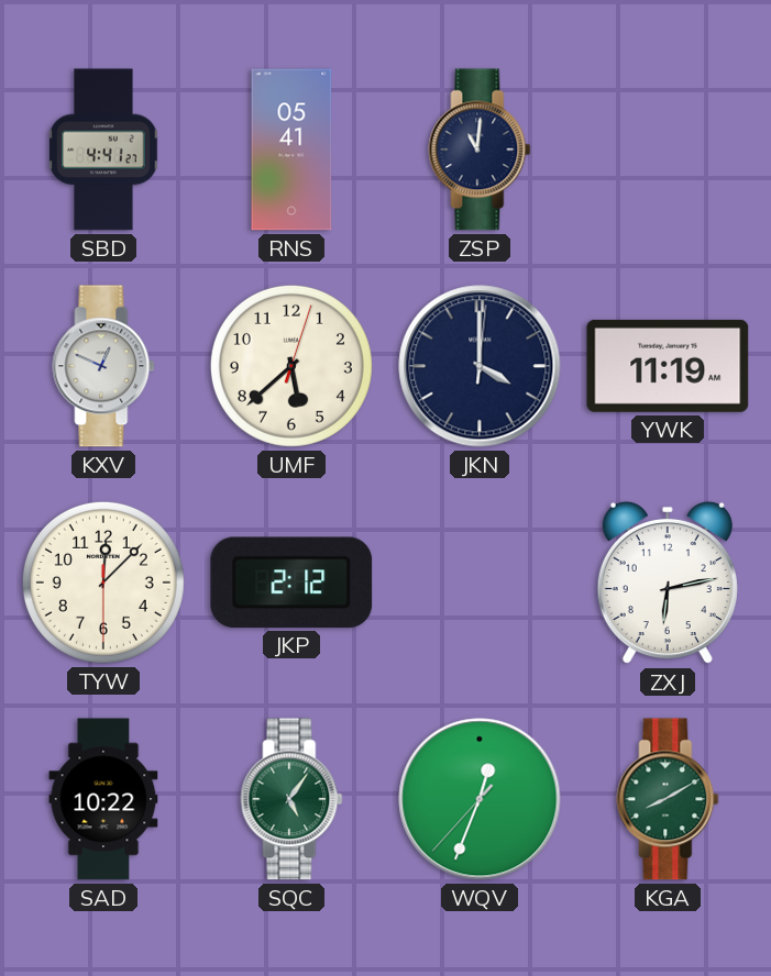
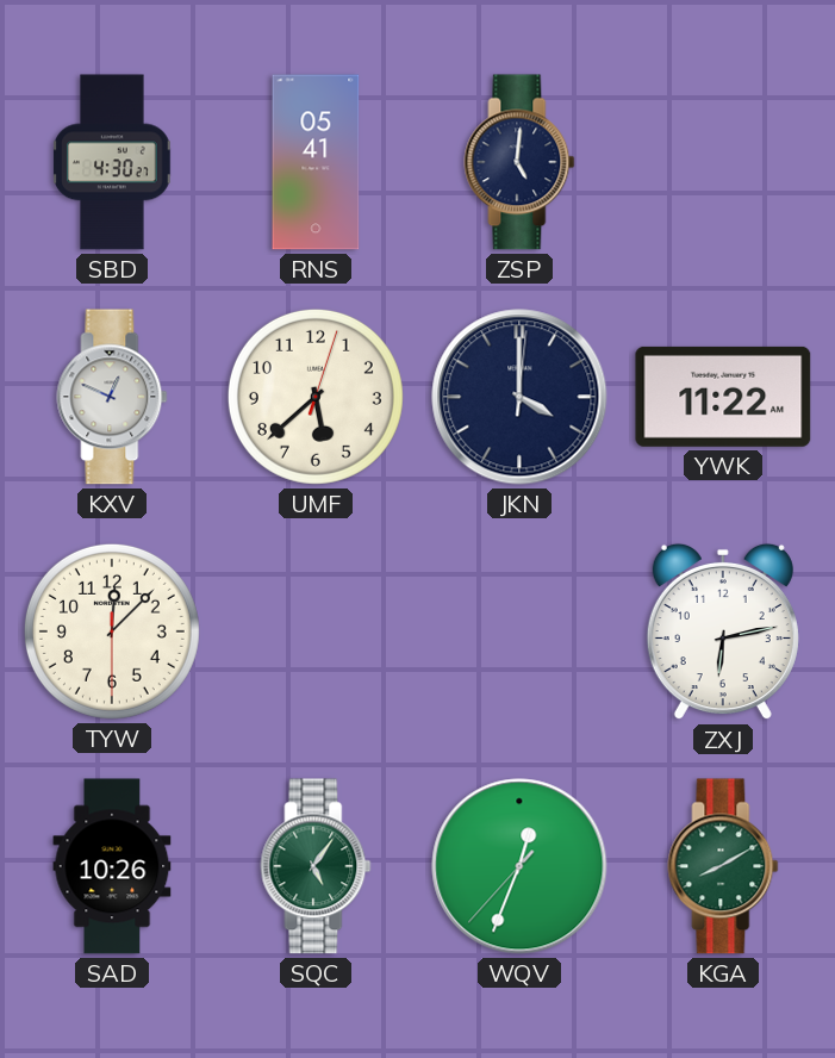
SBD: 4:41 -> 4:30
ZSP: 11:01 -> 5:01
YWK: 11:19 -> 11:22
JKP: 2:12 -> none
SAD: 10:22 -> 10:26
